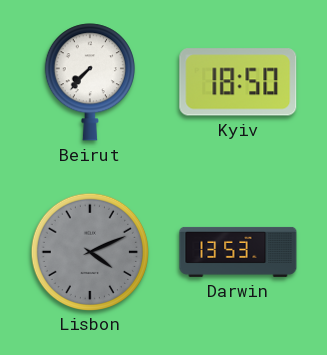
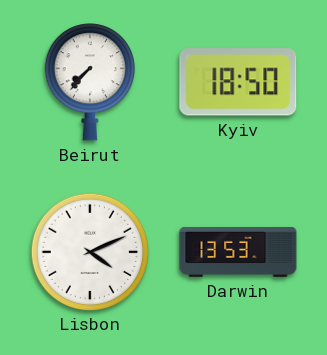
Lisbon dial: grey -> white
